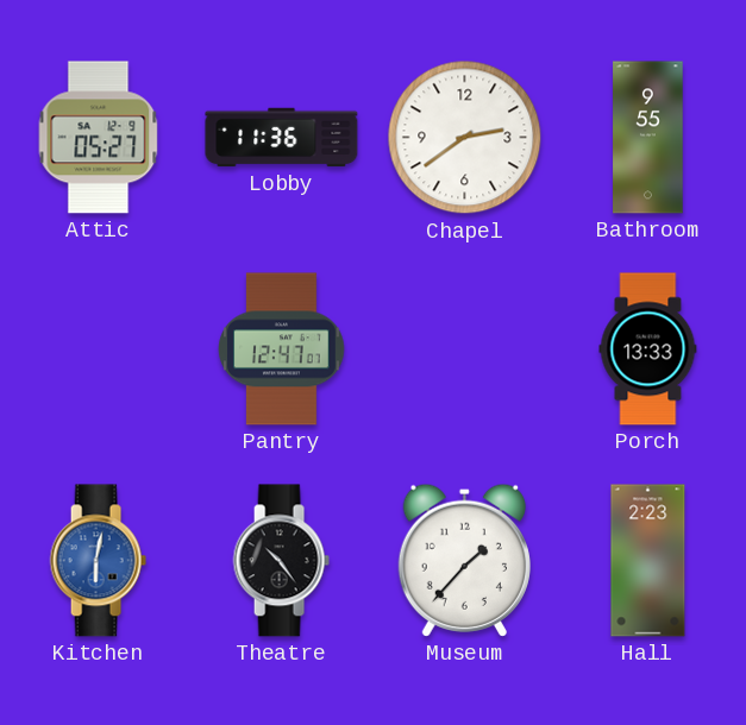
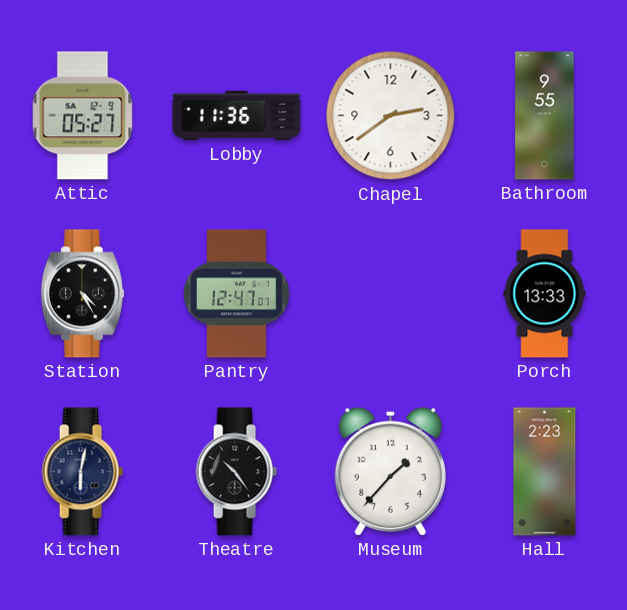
Station: none -> 4:25
Kitchen dial: blue -> navy
